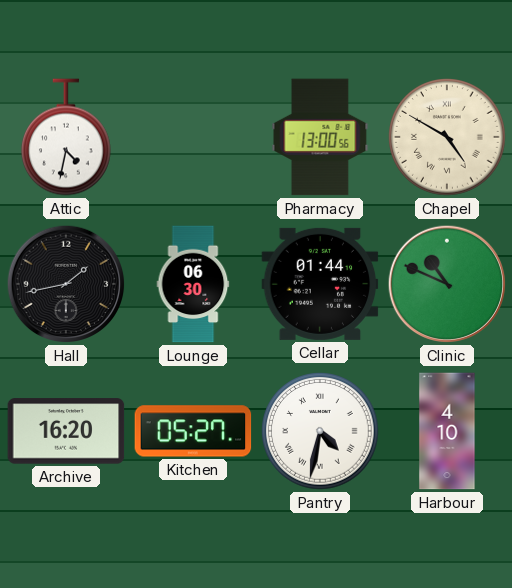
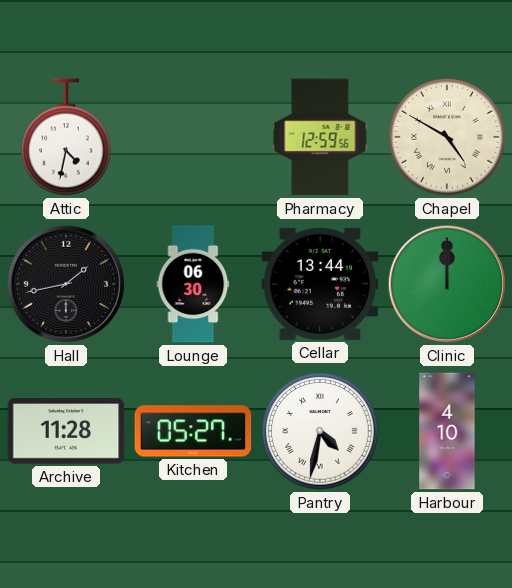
Pharmacy: 13:00 -> 12:59
Cellar: 01:44 -> 13:44
Clinic: 10:49 -> 12:00
Archive: 16:20 -> 11:28
